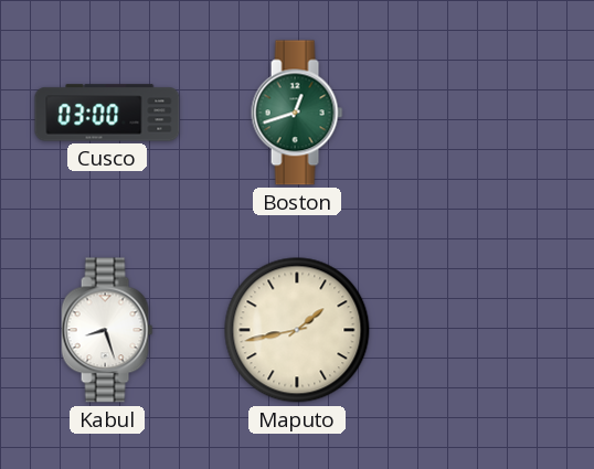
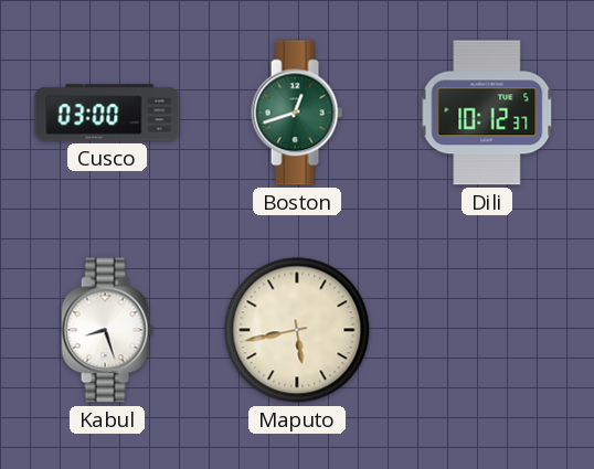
Dili: none -> 10:12
Maputo: 1:43 -> 5:43
